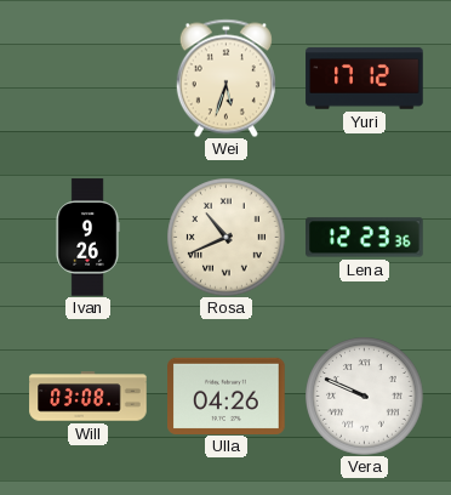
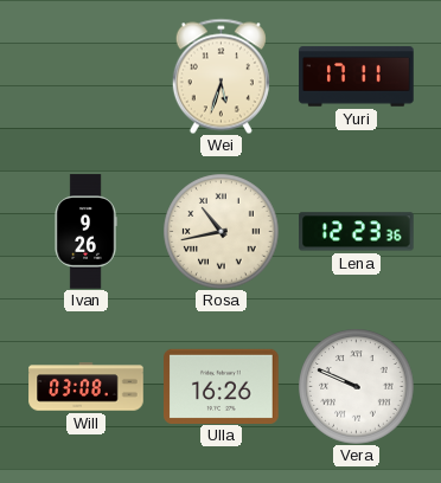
Yuri: 17:12 -> 17:11
Rosa: 10:41 -> 10:43
Ulla: 04:26 -> 16:26
